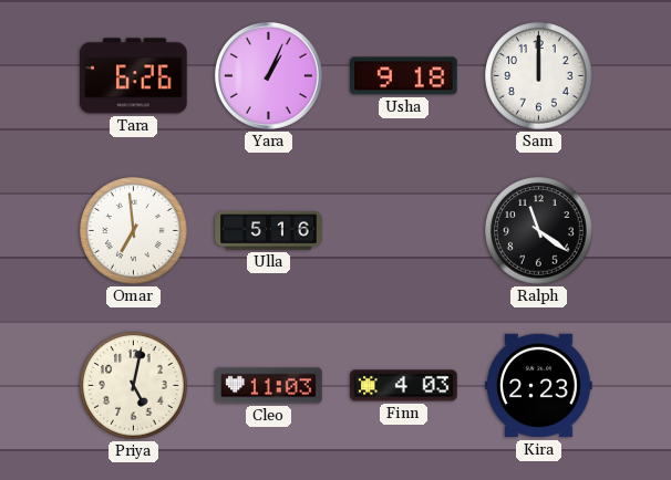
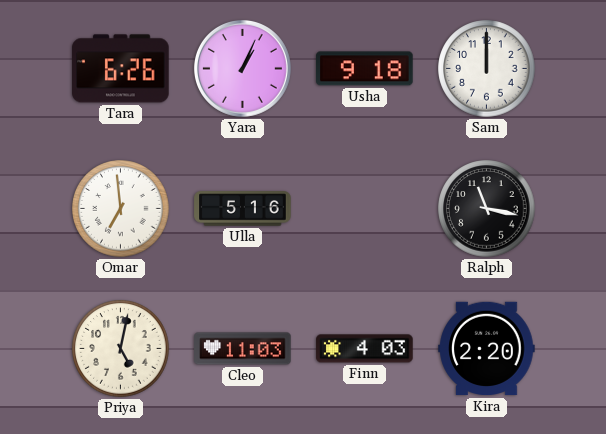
Ralph: 11:21 -> 11:17
Kira: 2:23 -> 2:20
